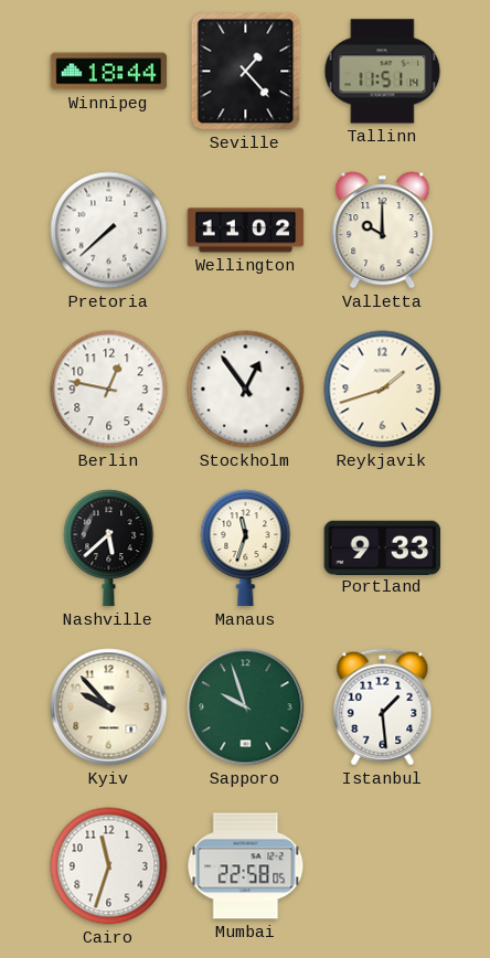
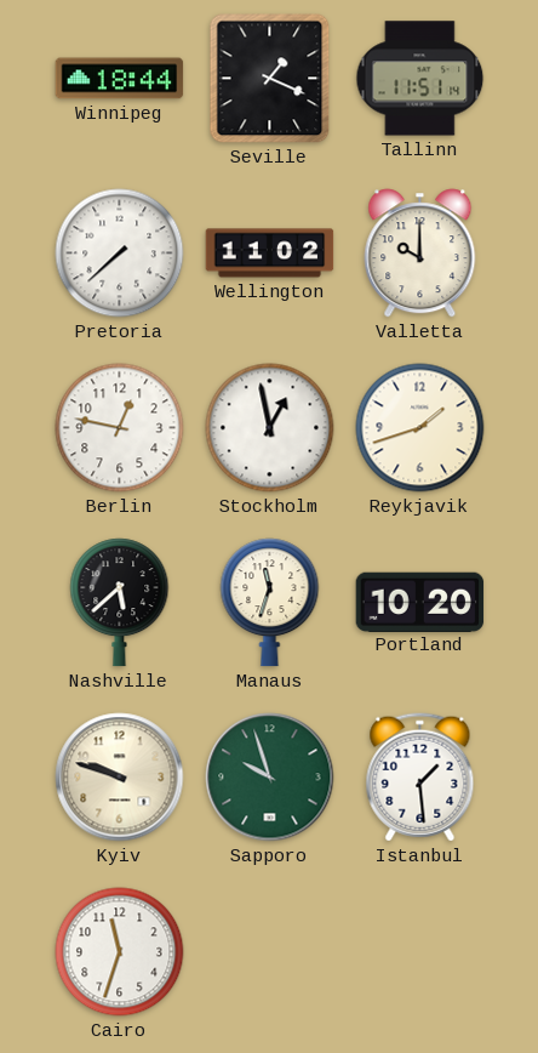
Seville: 1:23 -> 1:19
Stockholm: 12:54 -> 12:58
Portland: 9:33 -> 10:20
Kyiv: 9:53 -> 9:48
Mumbai: 22:58 -> none
